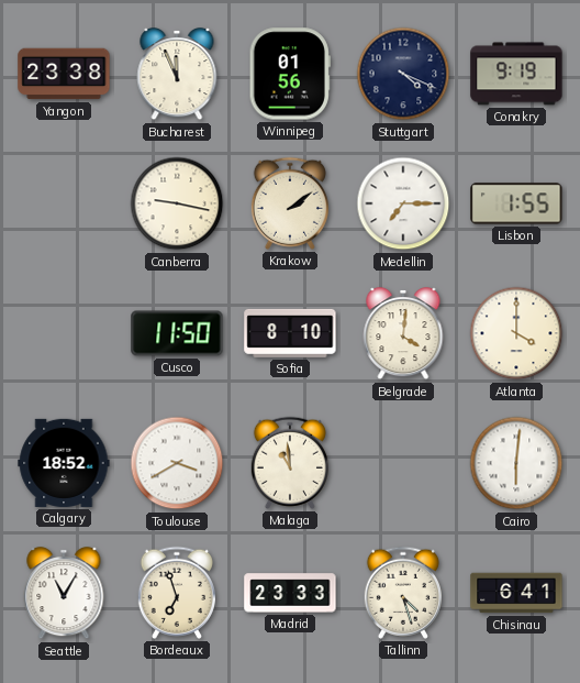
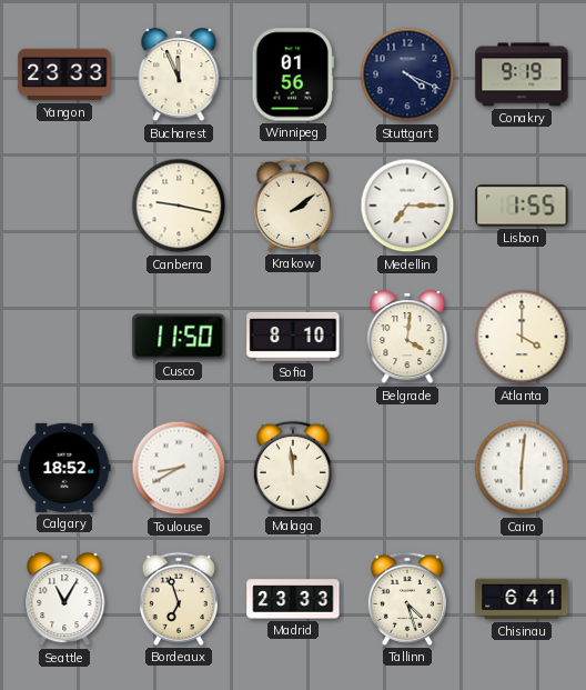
Yangon: 23:38 -> 23:33
Toulouse: 3:40 -> 8:40
Malaga: 10:59 -> 11:59
